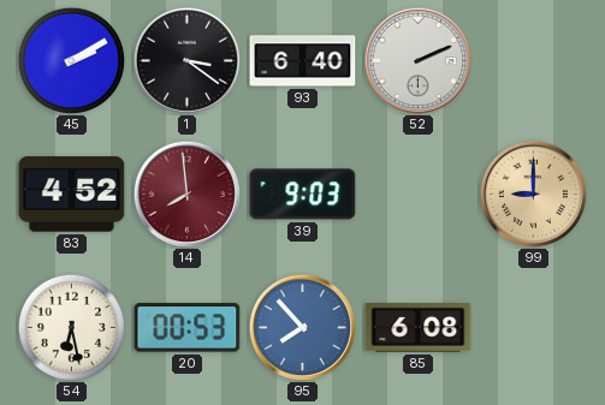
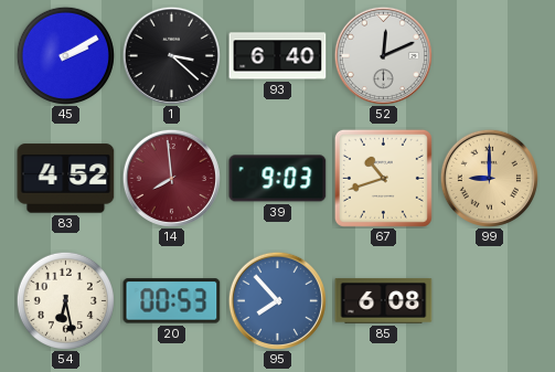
1: 3:21 -> 3:22
52: 2:11 -> 12:11
67: none -> 10:42
